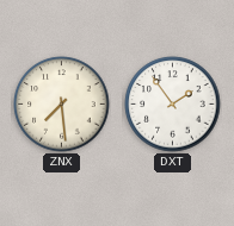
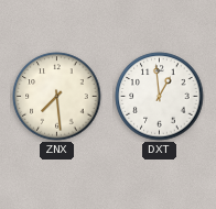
DXT: 1:54 -> 12:59
